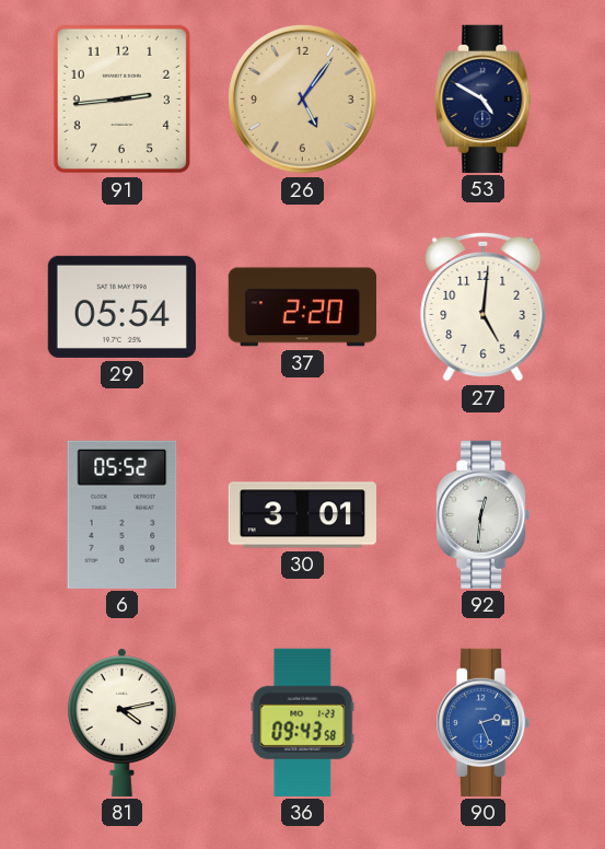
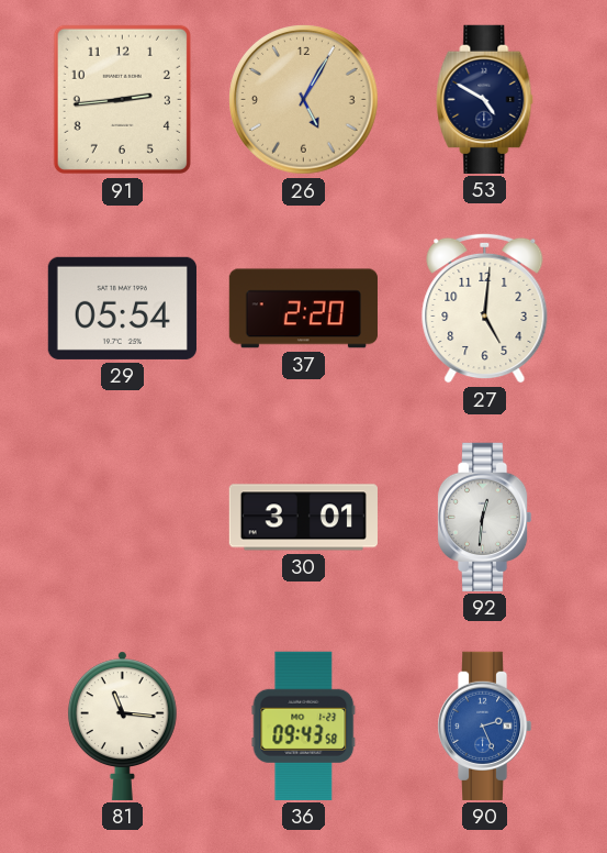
26: 5:06 -> 5:05
6: 05:52 -> none
81: 4:13 -> 11:16
